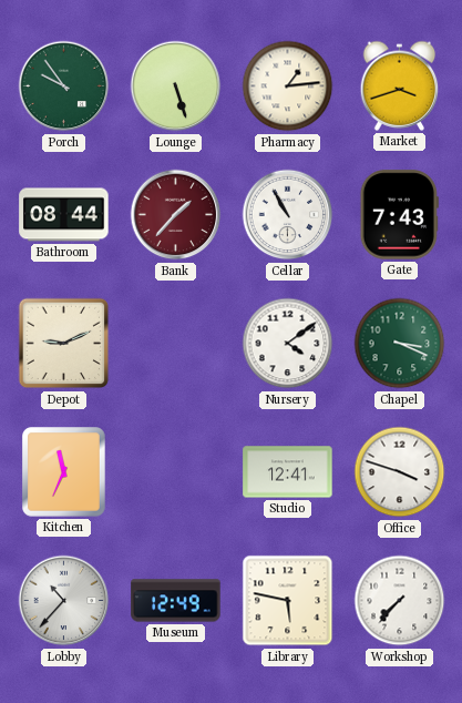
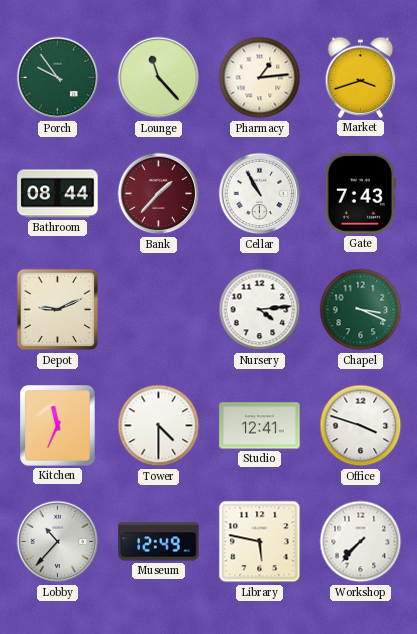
Lounge: 5:27 -> 11:23
Nursery: 4:09 -> 4:14
Tower: none -> 4:30
